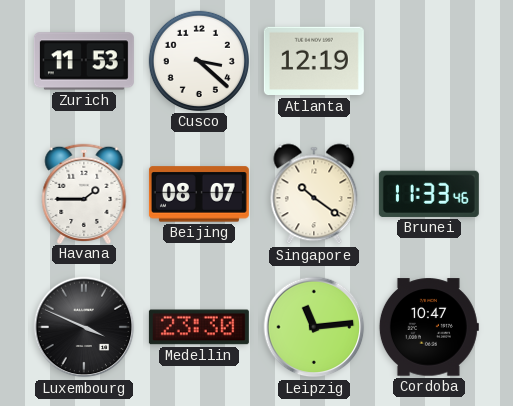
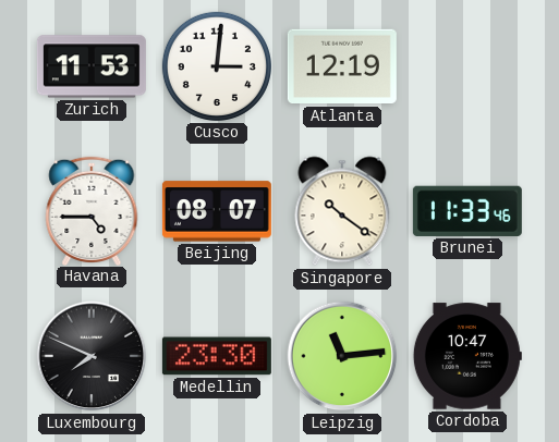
Cusco: 3:22 -> 3:01
Havana: 1:45 -> 4:45
Luxembourg: 3:49 -> 7:49
